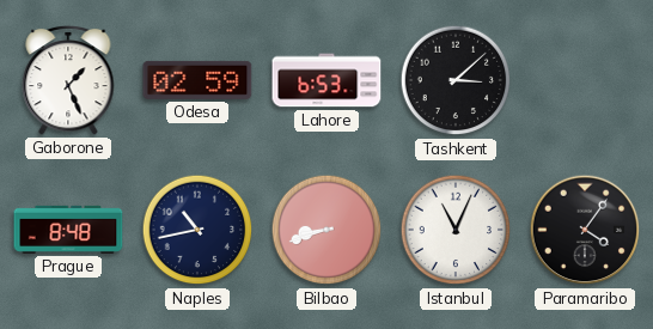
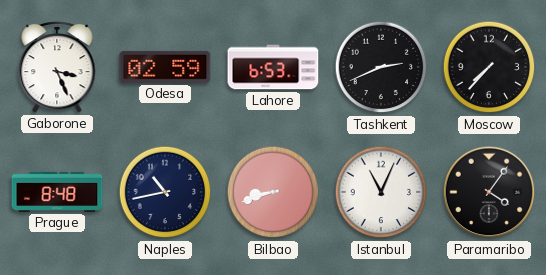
Gaborone: 1:26 -> 3:26
Tashkent: 3:08 -> 2:41
Moscow: none -> 7:37
